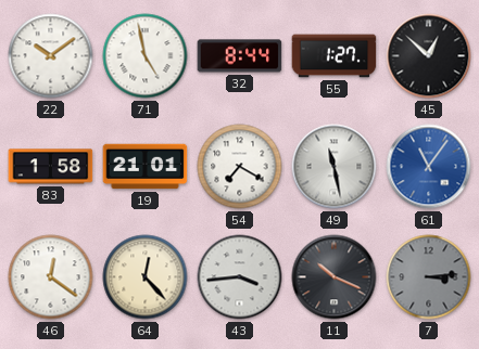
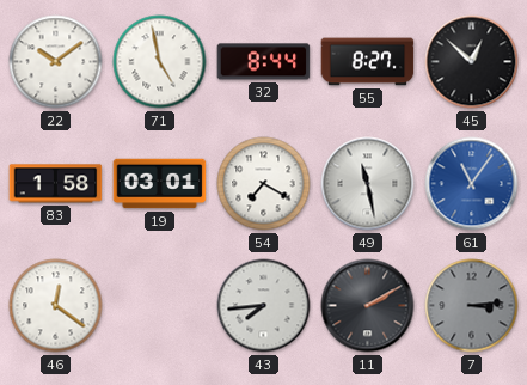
55: 1:27 -> 8:27
19: 21:01 -> 03:01
64: 12:23 -> none
43: 3:44 -> 7:44
11: 10:19 -> 2:10
